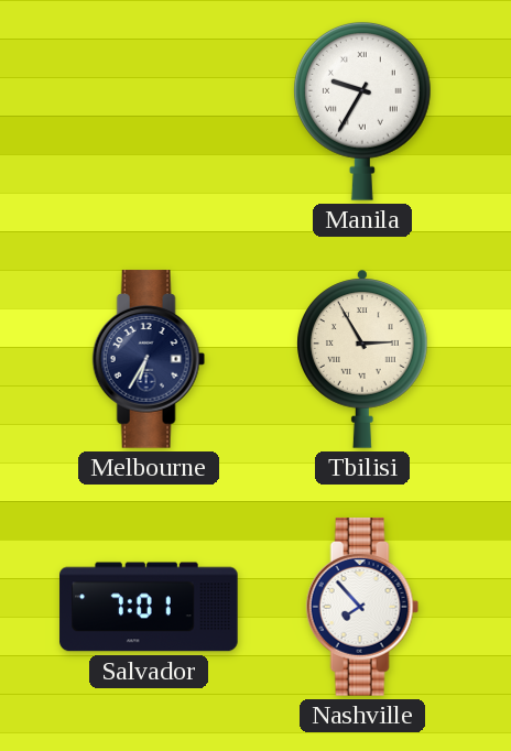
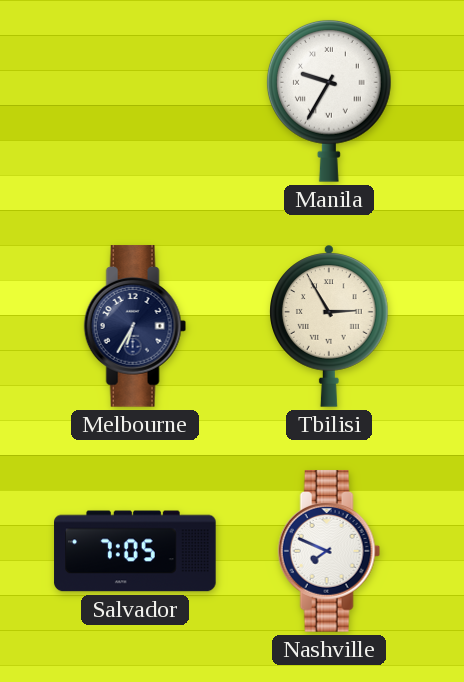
Salvador: 7:01 -> 7:05
Nashville: 7:53 -> 7:49
